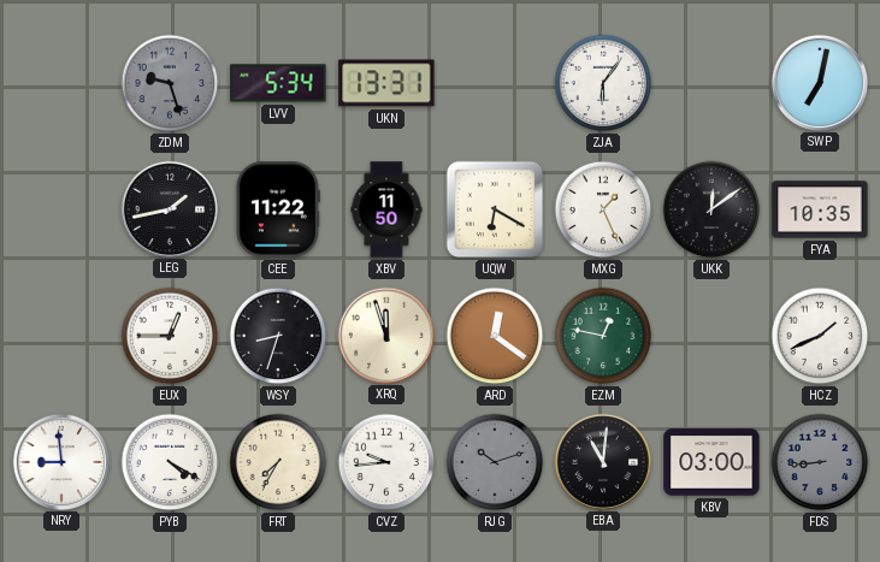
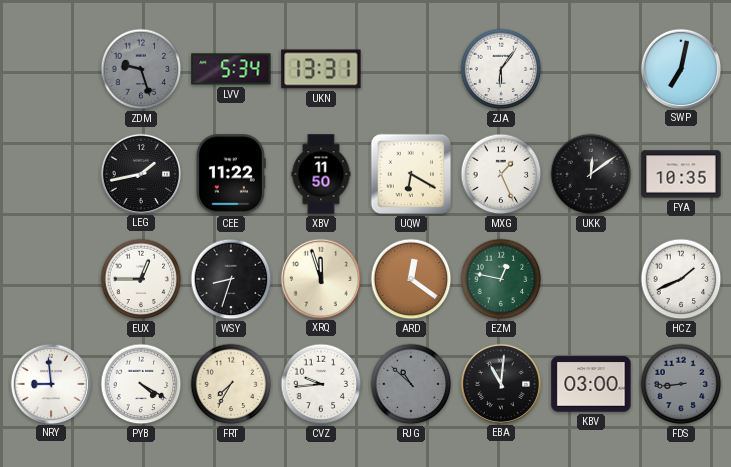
RJG: 10:12 -> 10:52
